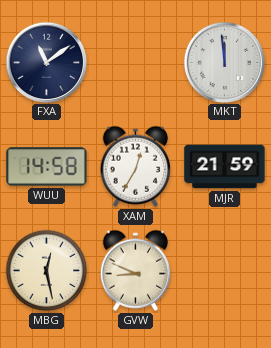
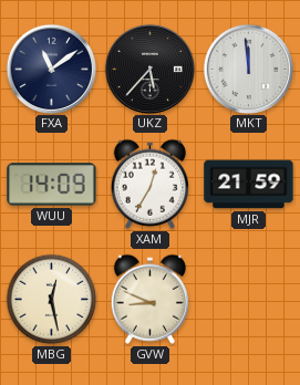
UKZ: none -> 5:37
WUU: 14:58 -> 14:09
